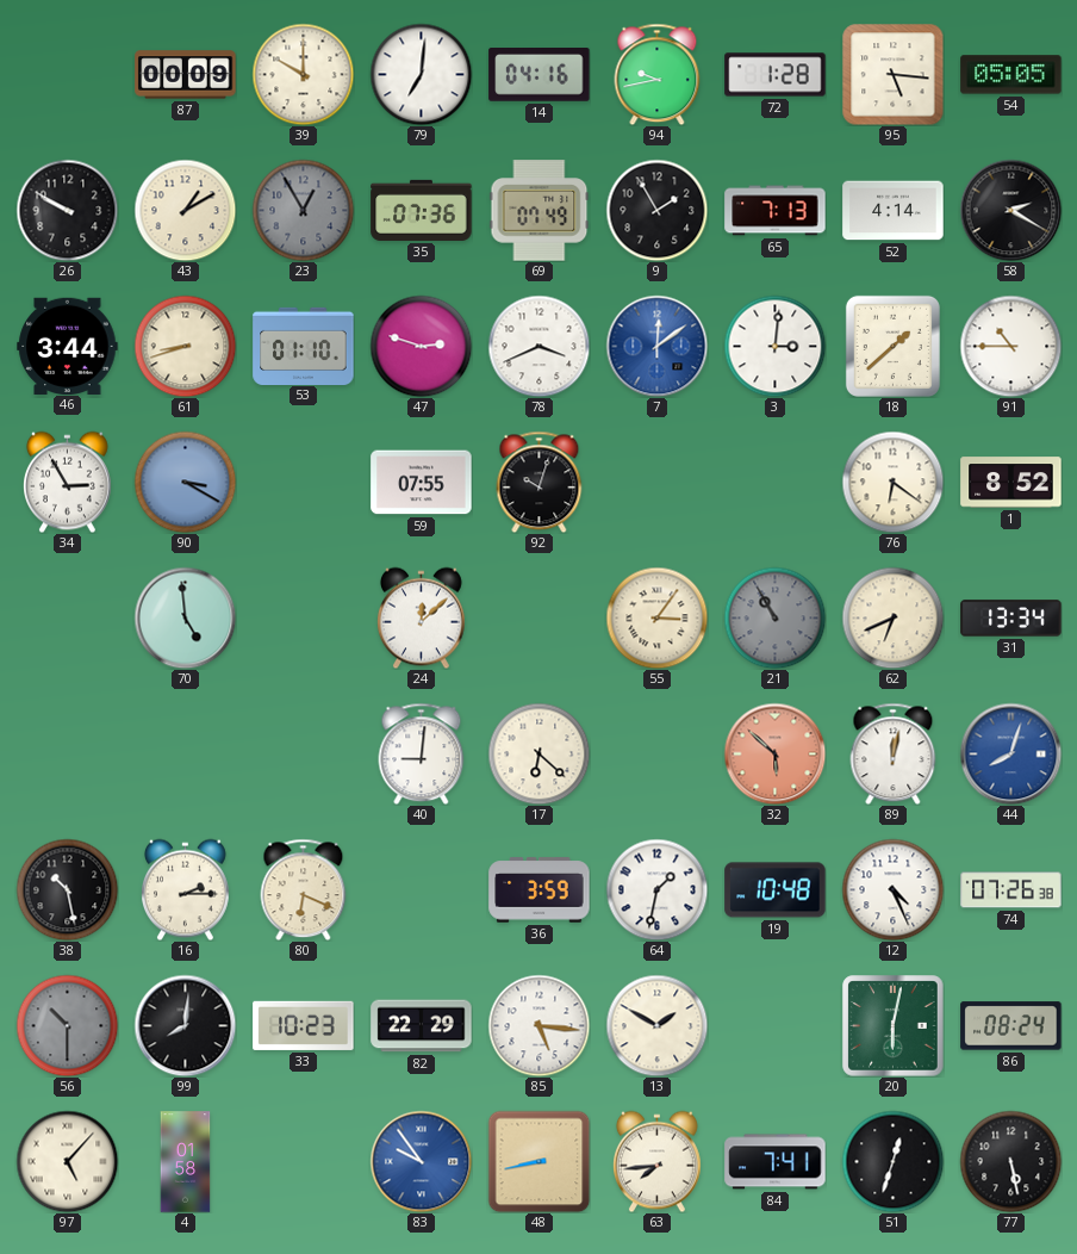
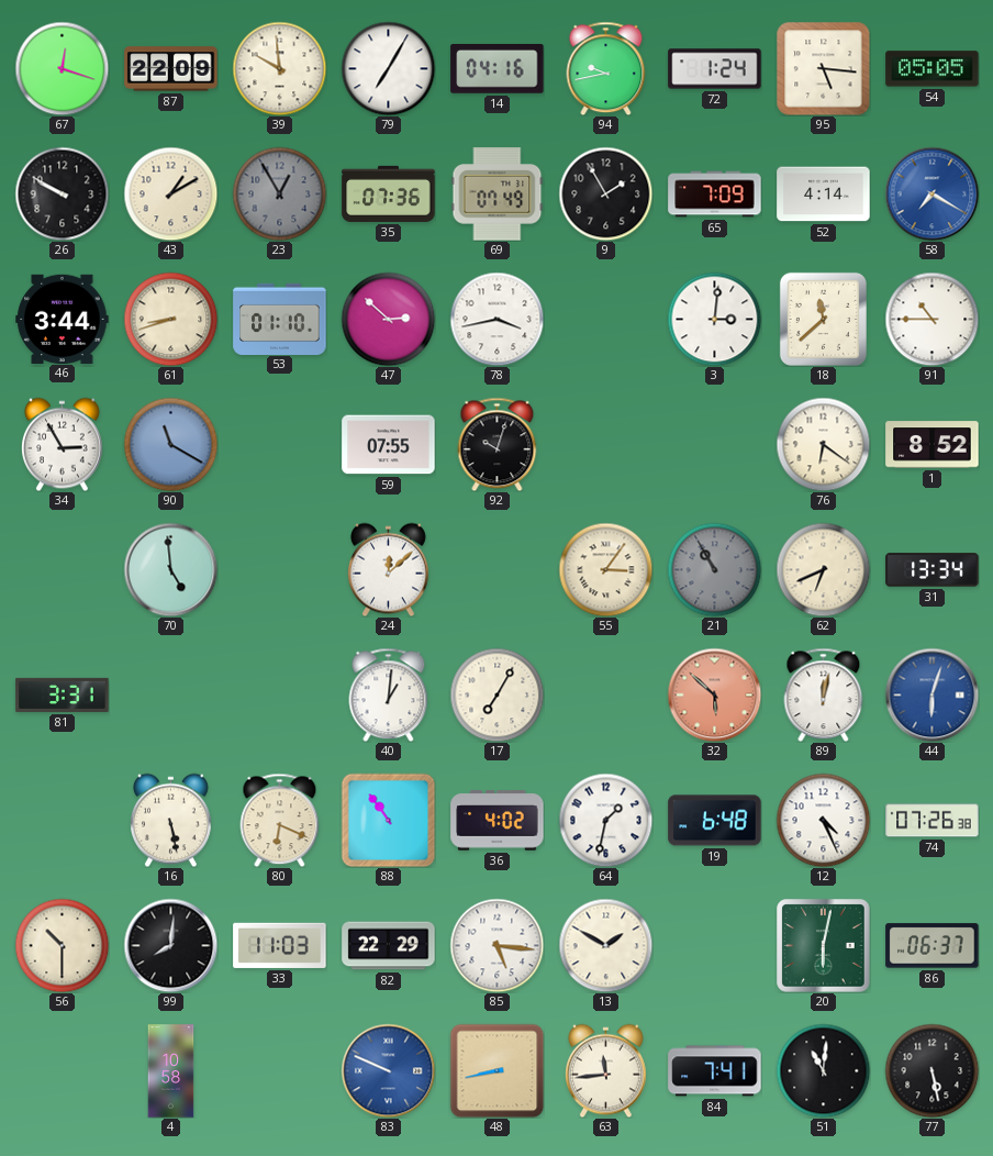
67: none -> 12:18
87: 00:09 -> 22:09
39: 10:00 -> 9:59
79: 7:01 -> 7:05
72: 1:28 -> 1:24
65: 7:13 -> 7:09
58: 2:20 -> 7:20
58 dial: black -> blue
47: 2:48 -> 2:52
78: 3:41 -> 3:43
7: 12:09 -> none
18: 1:38 -> 11:38
90: 3:20 -> 11:20
81: none -> 3:31
40: 9:01 -> 1:01
17: 6:22 -> 7:05
44: 8:03 -> 6:03
38: 10:28 -> none
16: 2:15 -> 5:28
88: none -> 10:54
36: 3:59 -> 4:02
19: 10:48 -> 6:48
56 dial: grey -> cream
33: 10:23 -> 11:03
86: 08:24 -> 06:37
97: 5:07 -> none
4: 01:58 -> 10:58
83: 9:54 -> 9:49
63: 7:44 -> 11:44
51: 12:33 -> 11:01
